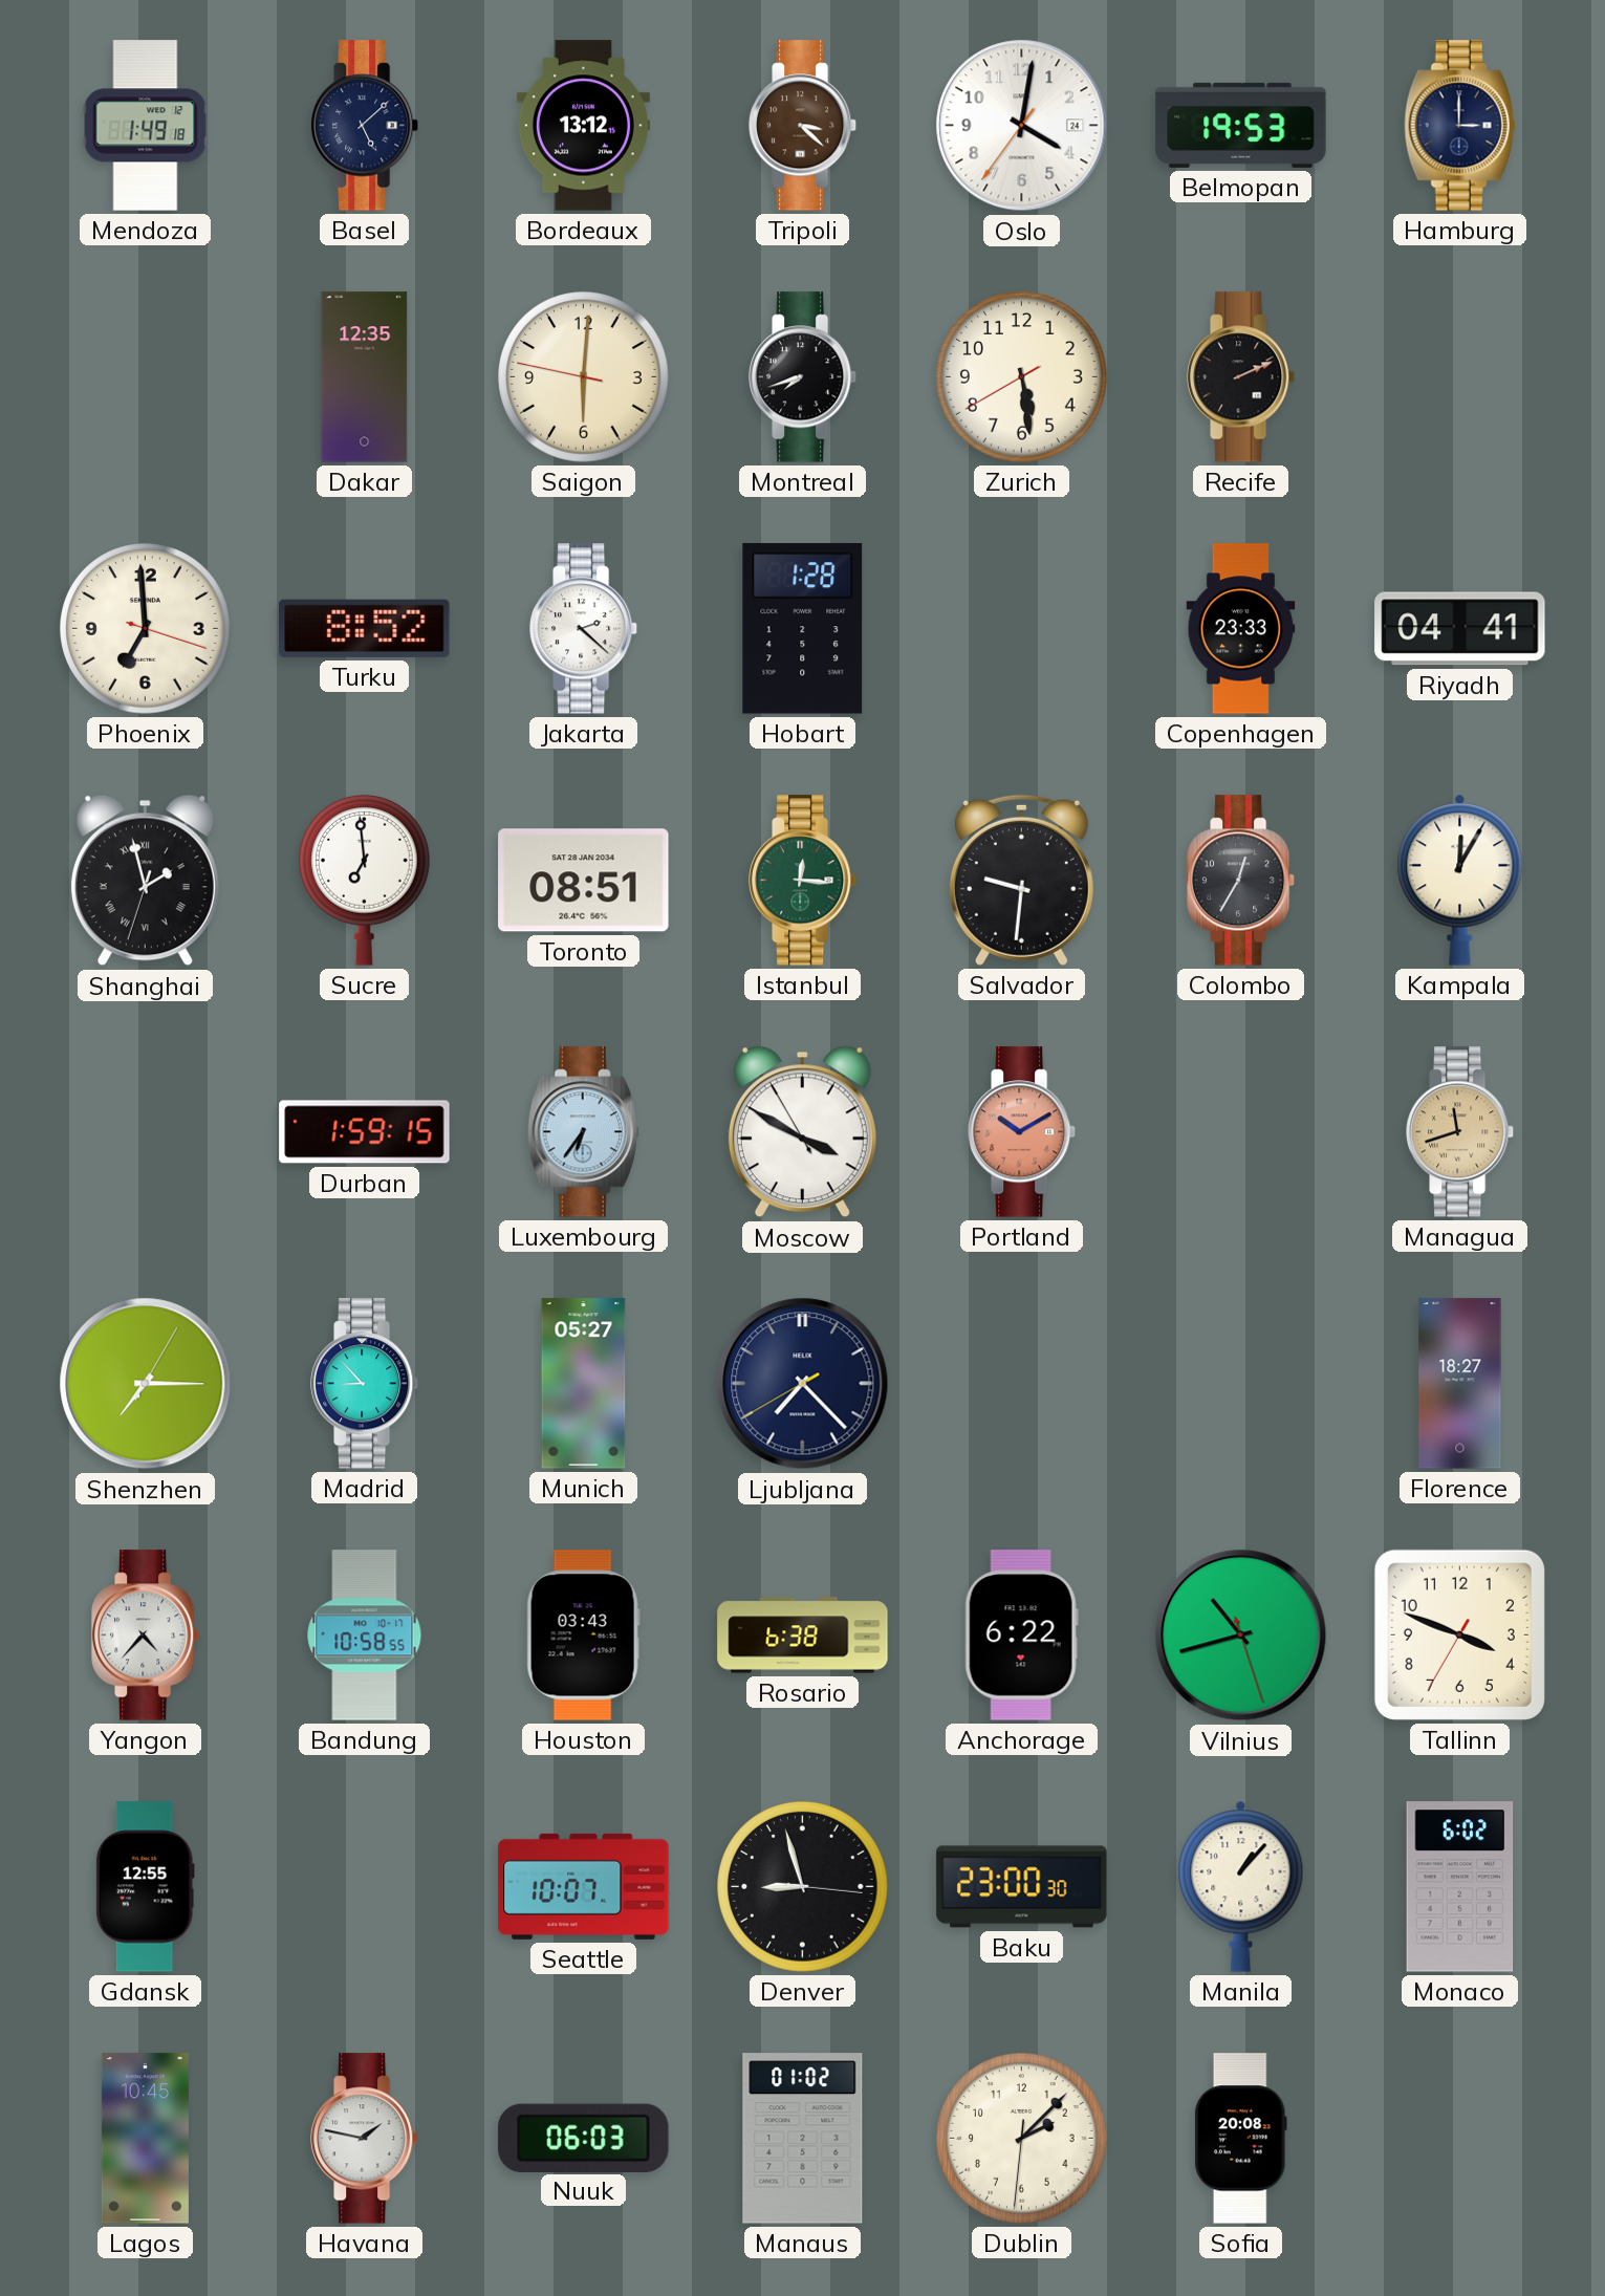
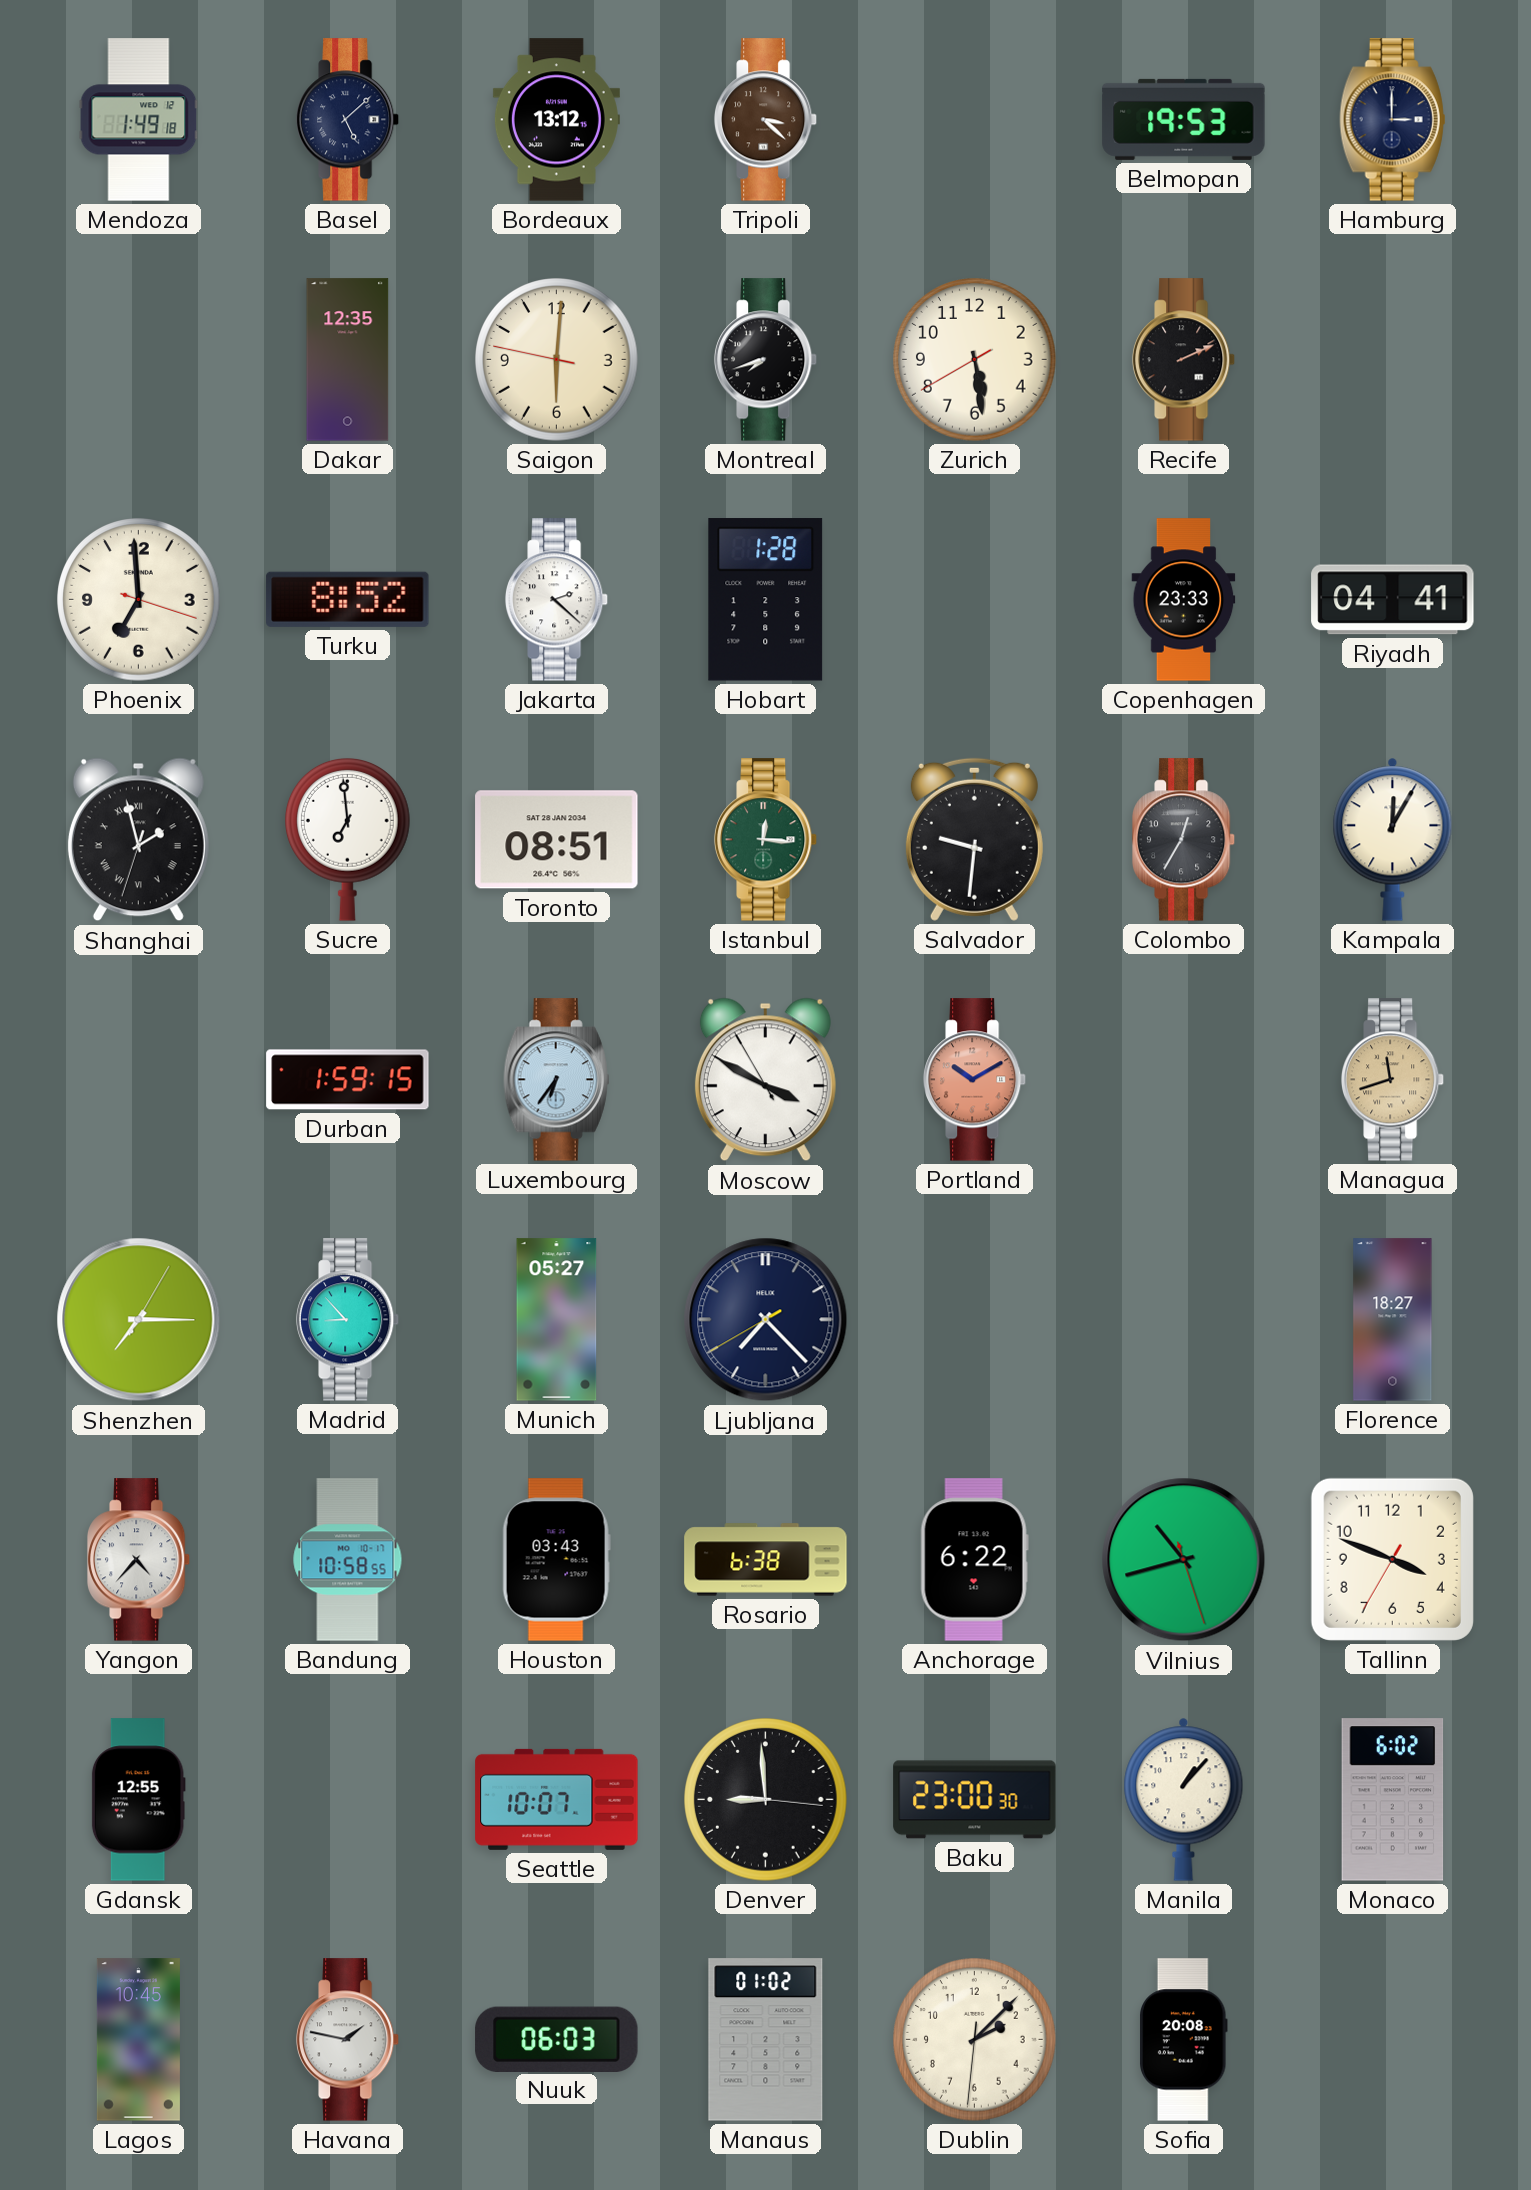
Oslo: 4:01 -> none
Denver: 8:57 -> 8:59
